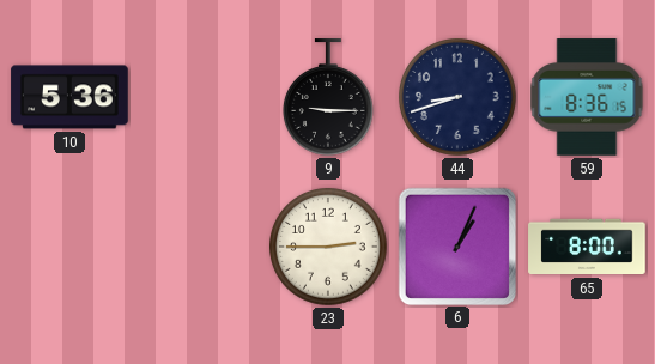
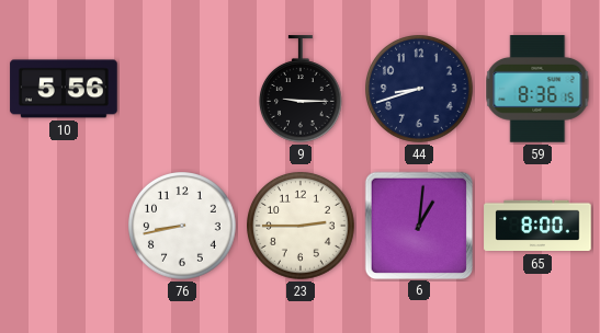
10: 5:36 -> 5:56
76: none -> 8:43
6: 1:04 -> 1:01
